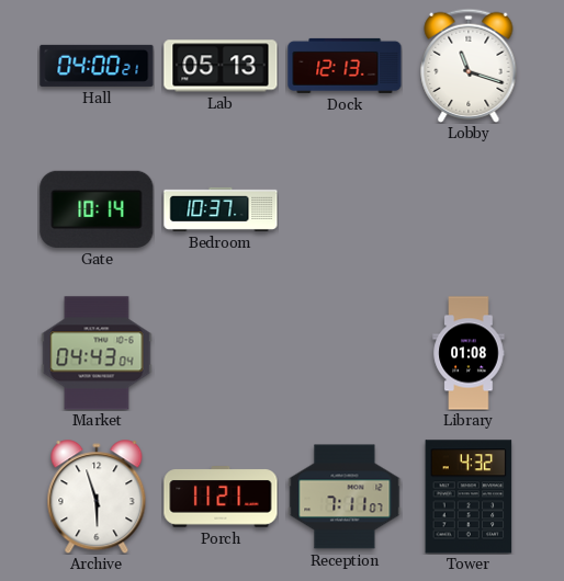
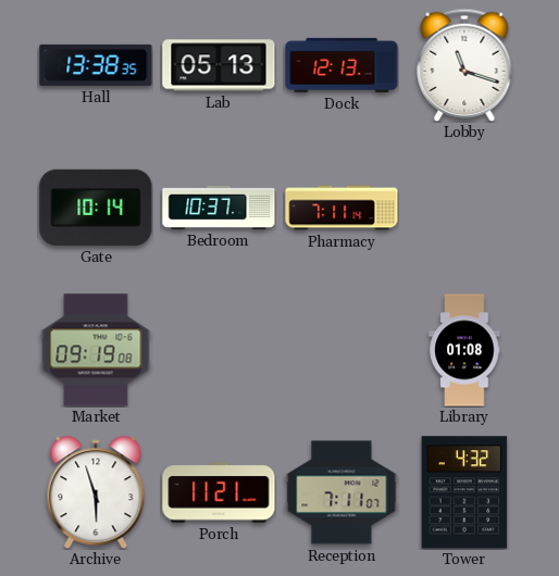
Hall: 04:00 -> 13:38
Pharmacy: none -> 7:11
Market: 04:43 -> 09:19
